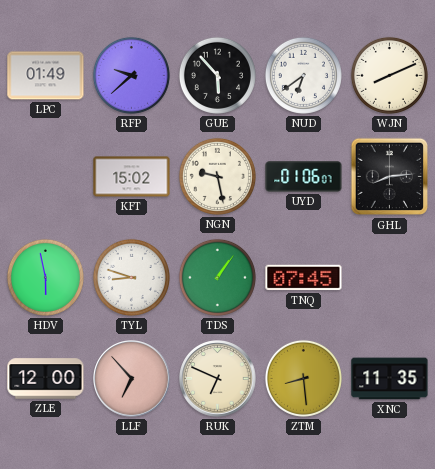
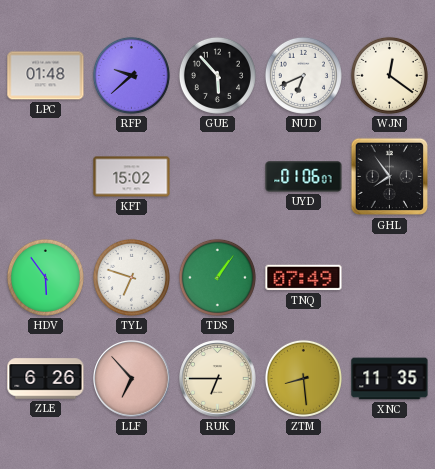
LPC: 01:49 -> 01:48
NUD: 6:39 -> 6:41
WJN: 8:11 -> 12:21
NGN: 9:28 -> none
GHL: 8:14 -> 7:54
HDV: 5:58 -> 5:54
TYL: 8:48 -> 6:48
TNQ: 07:45 -> 07:49
ZLE: 12:00 -> 6:26
RUK: 6:49 -> 6:45
